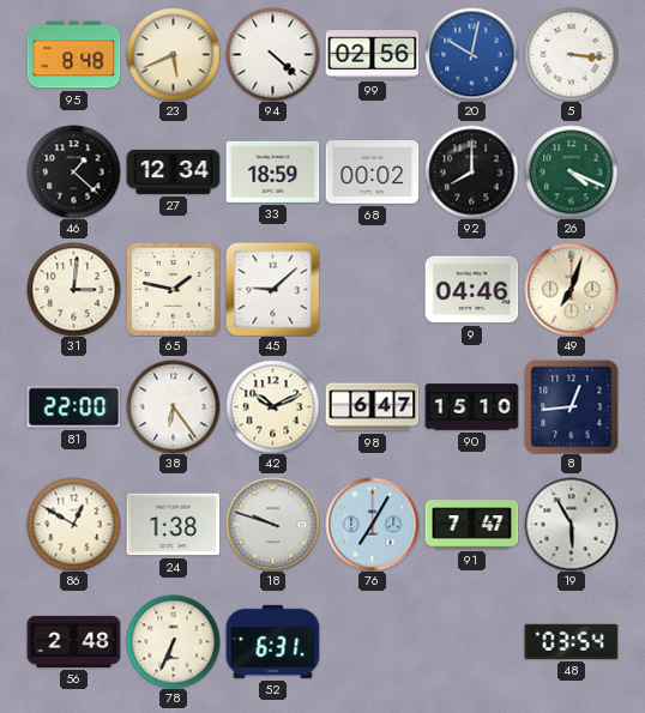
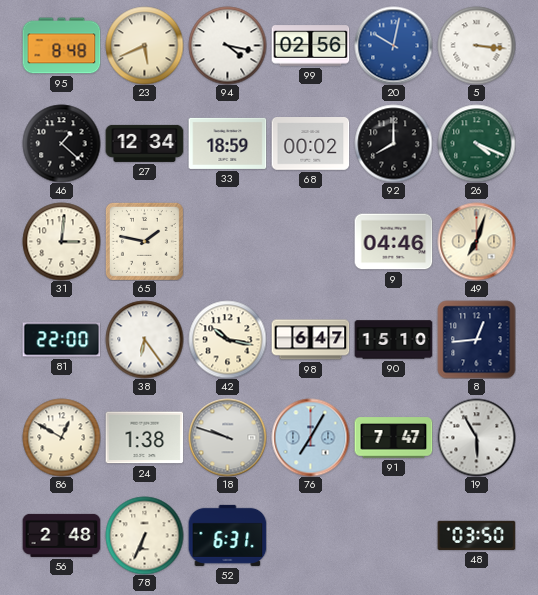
94: 4:22 -> 4:17
45: 9:08 -> none
42: 10:11 -> 10:17
48: 03:54 -> 03:50
